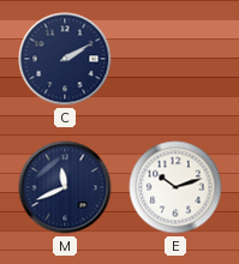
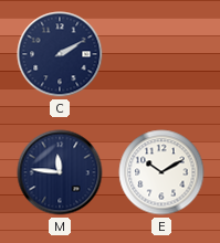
M: 11:41 -> 11:46
E: 10:12 -> 10:10
